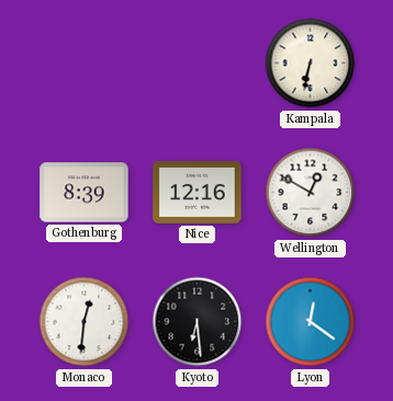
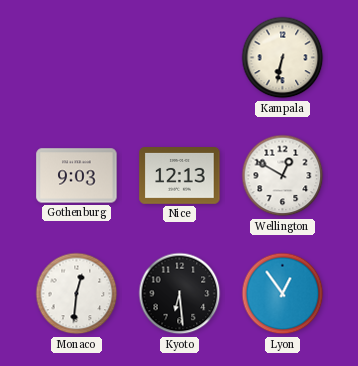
Gothenburg: 8:39 -> 9:03
Nice: 12:16 -> 12:13
Lyon: 12:21 -> 12:54
